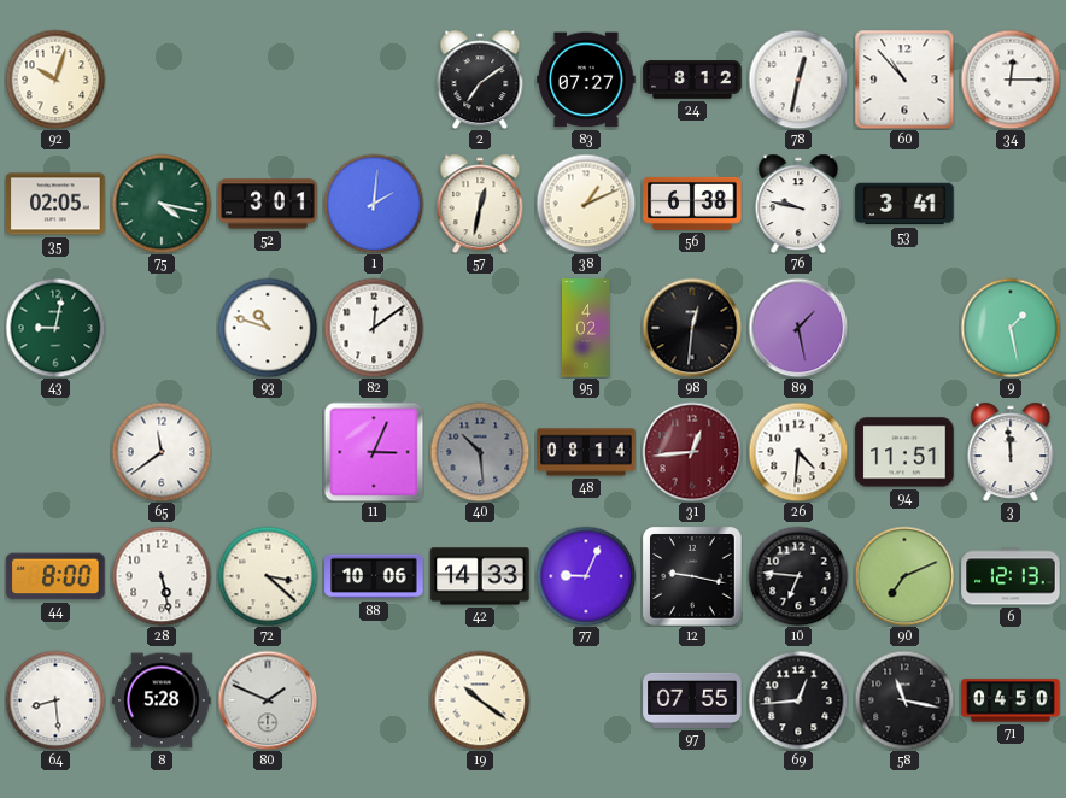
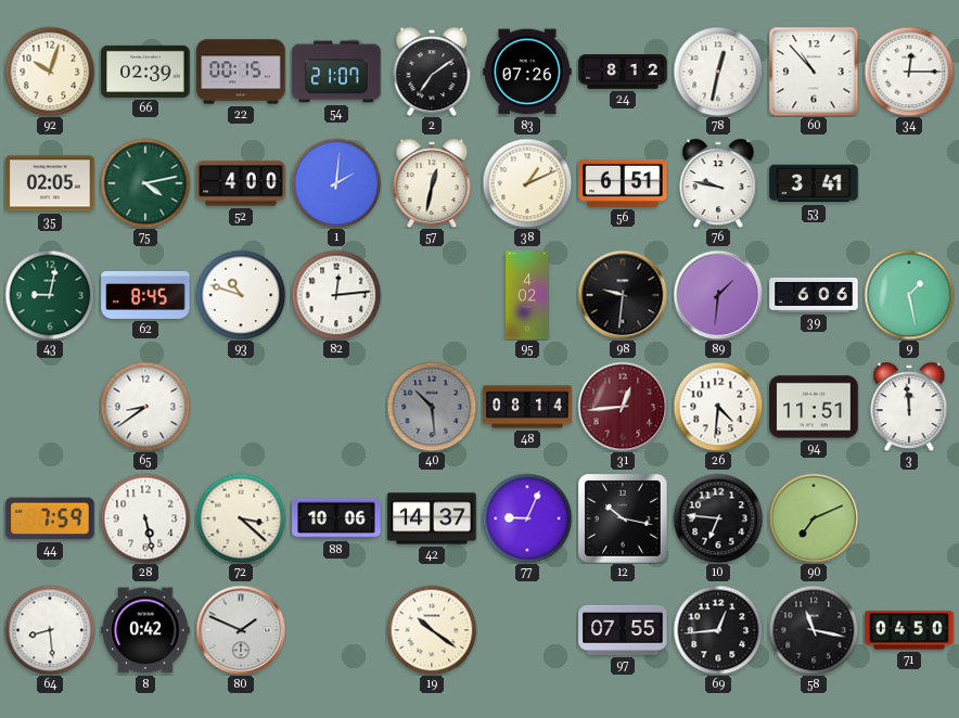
66: none -> 02:39
22: none -> 00:15
54: none -> 21:07
83: 07:27 -> 07:26
75: 4:17 -> 4:13
52: 3:01 -> 4:00
56: 6:38 -> 6:51
62: none -> 8:45
82: 12:09 -> 12:14
98: 12:31 -> 9:31
89: 1:28 -> 1:31
39: none -> 6:06
65: 11:39 -> 8:39
11: 3:04 -> none
44: 8:00 -> 7:59
42: 14:33 -> 14:37
12: 9:17 -> 10:17
6: 12:13 -> none
8: 5:28 -> 0:42
